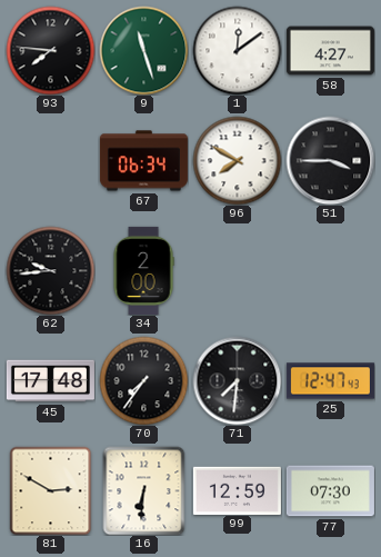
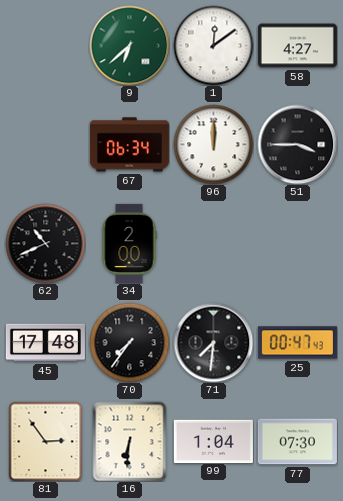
93: 7:46 -> none
9: 11:27 -> 6:38
96: 7:50 -> 12:00
62: 9:44 -> 10:41
25: 12:47 -> 00:47
81: 2:50 -> 2:54
99: 12:59 -> 1:04
